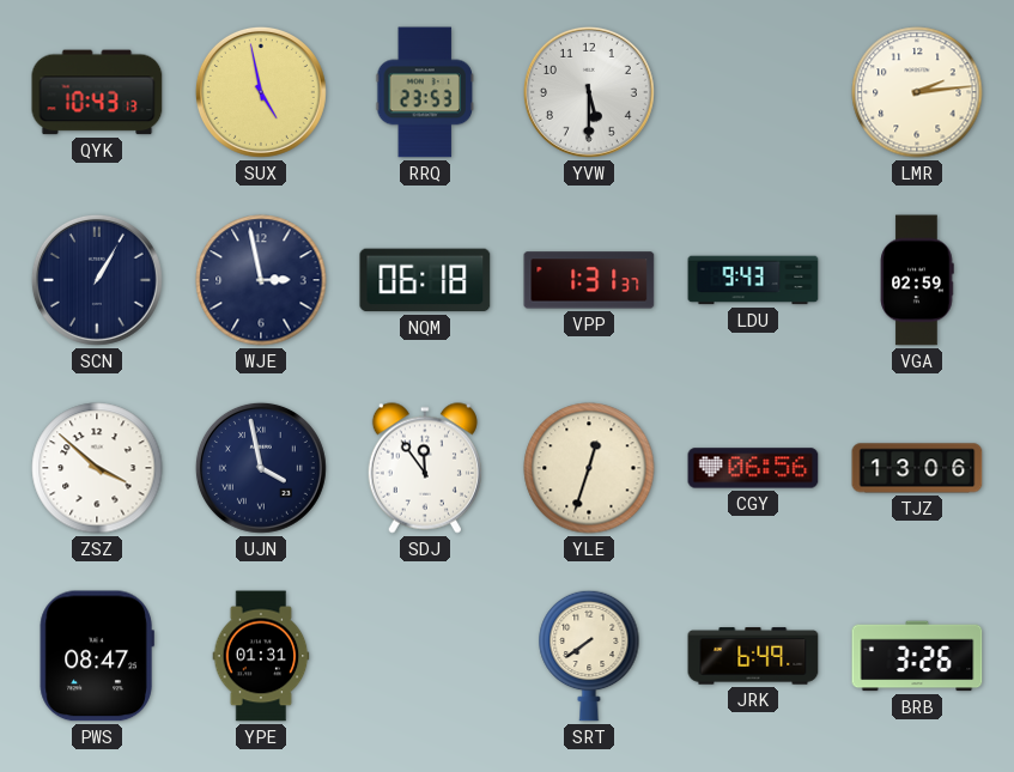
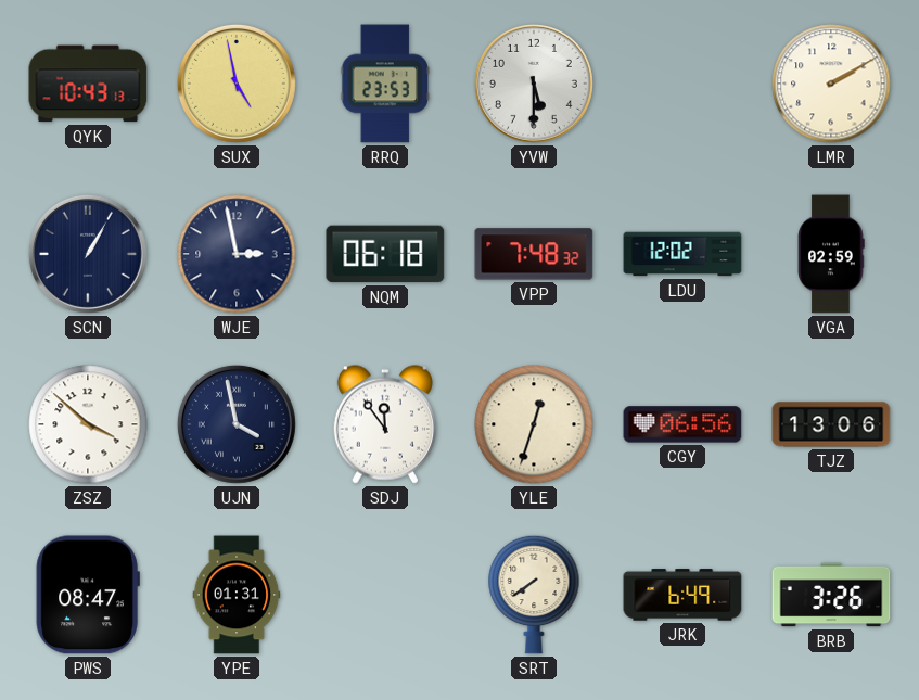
LMR: 2:14 -> 2:10
VPP: 1:31 -> 7:48
LDU: 9:43 -> 12:02
